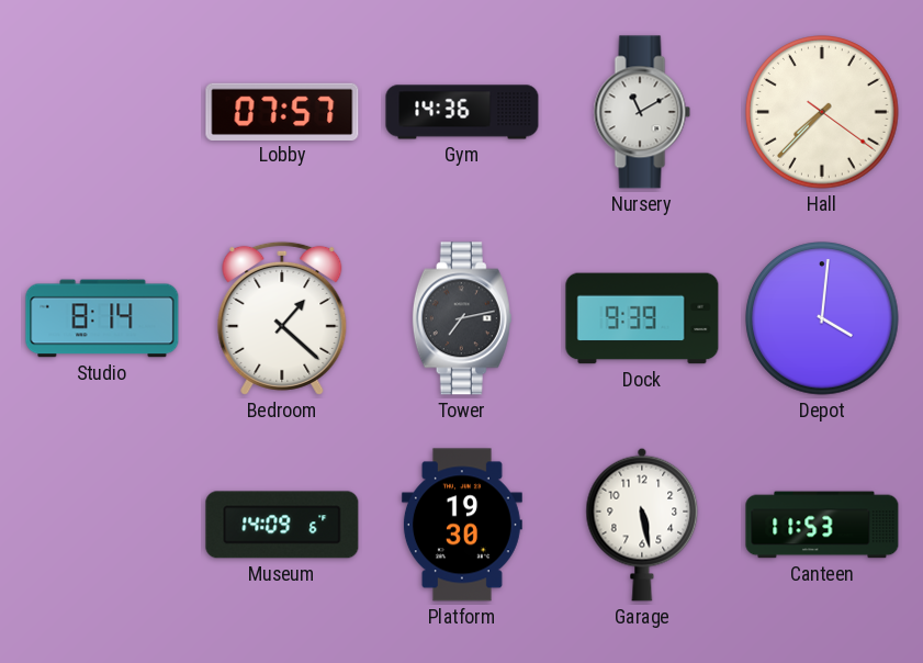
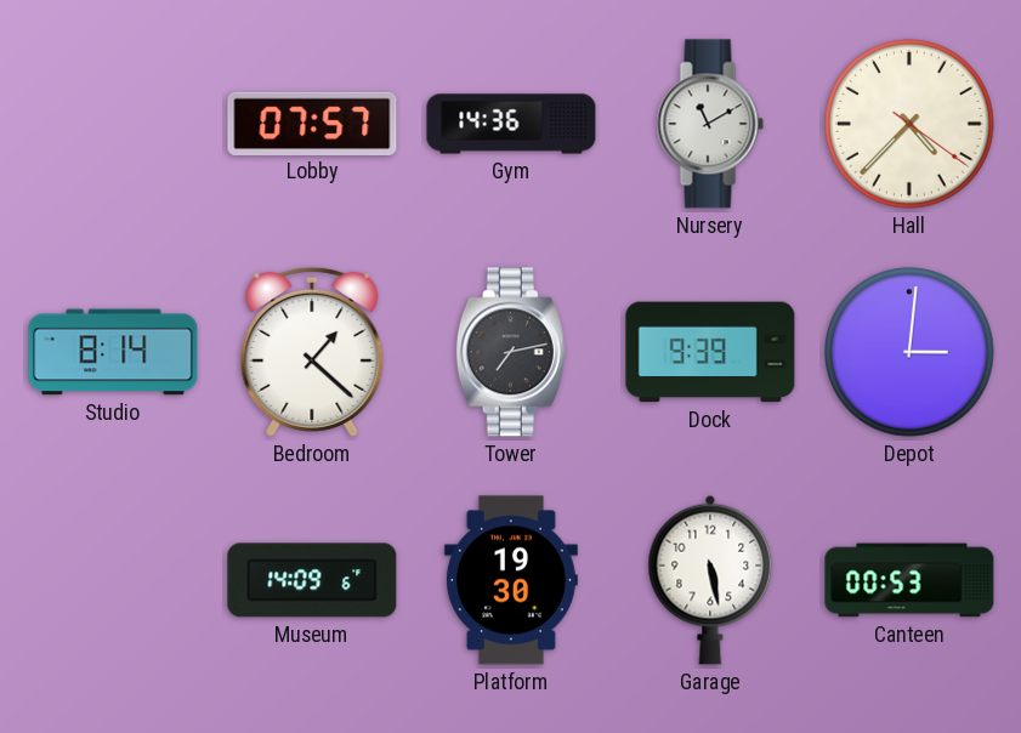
Hall: 7:37 -> 4:37
Depot: 4:01 -> 3:01
Canteen: 11:53 -> 00:53
